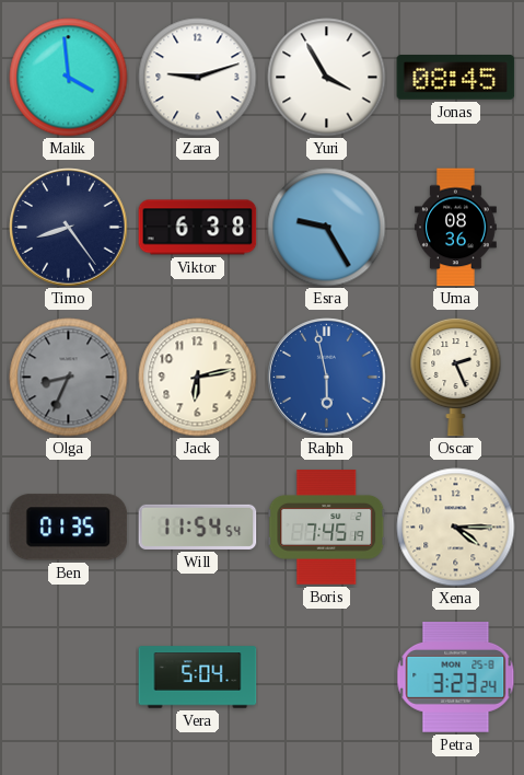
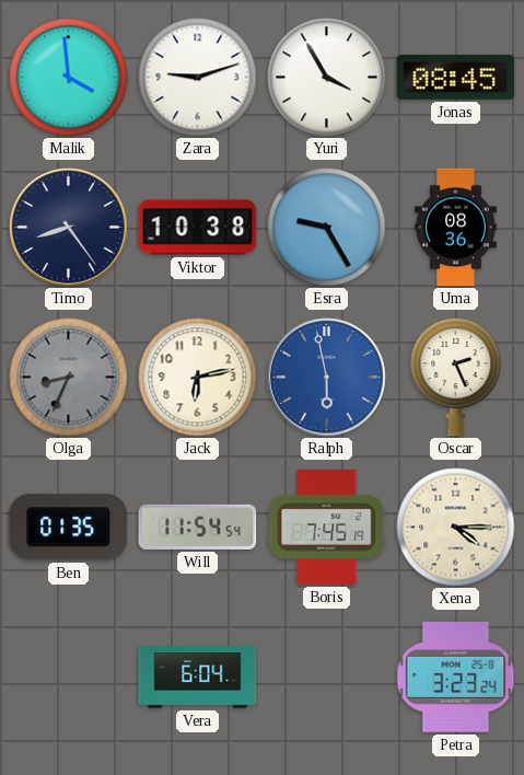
Viktor: 6:38 -> 10:38
Vera: 5:04 -> 6:04
